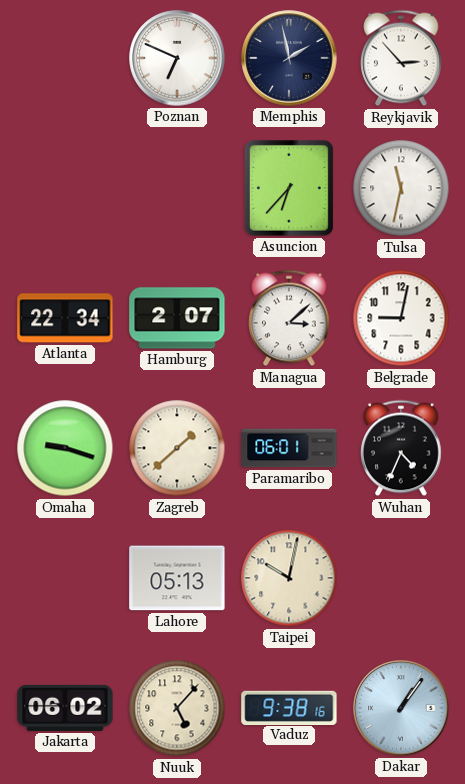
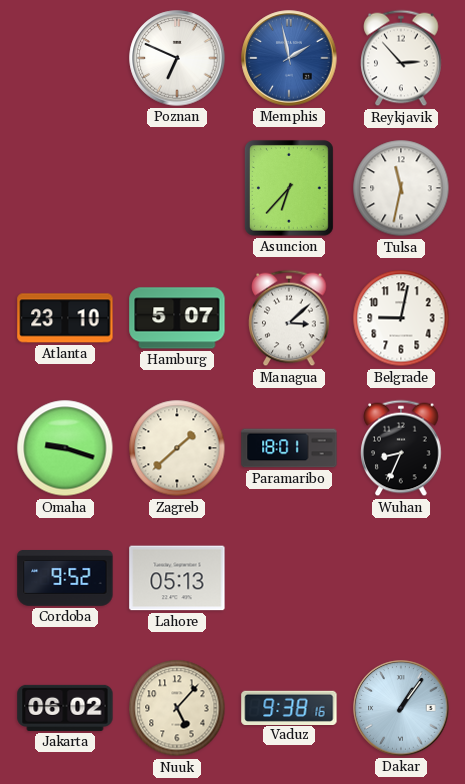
Memphis dial: navy -> blue
Atlanta: 22:34 -> 23:10
Hamburg: 2:07 -> 5:07
Paramaribo: 06:01 -> 18:01
Wuhan: 4:34 -> 8:34
Cordoba: none -> 9:52
Taipei: 10:02 -> none
